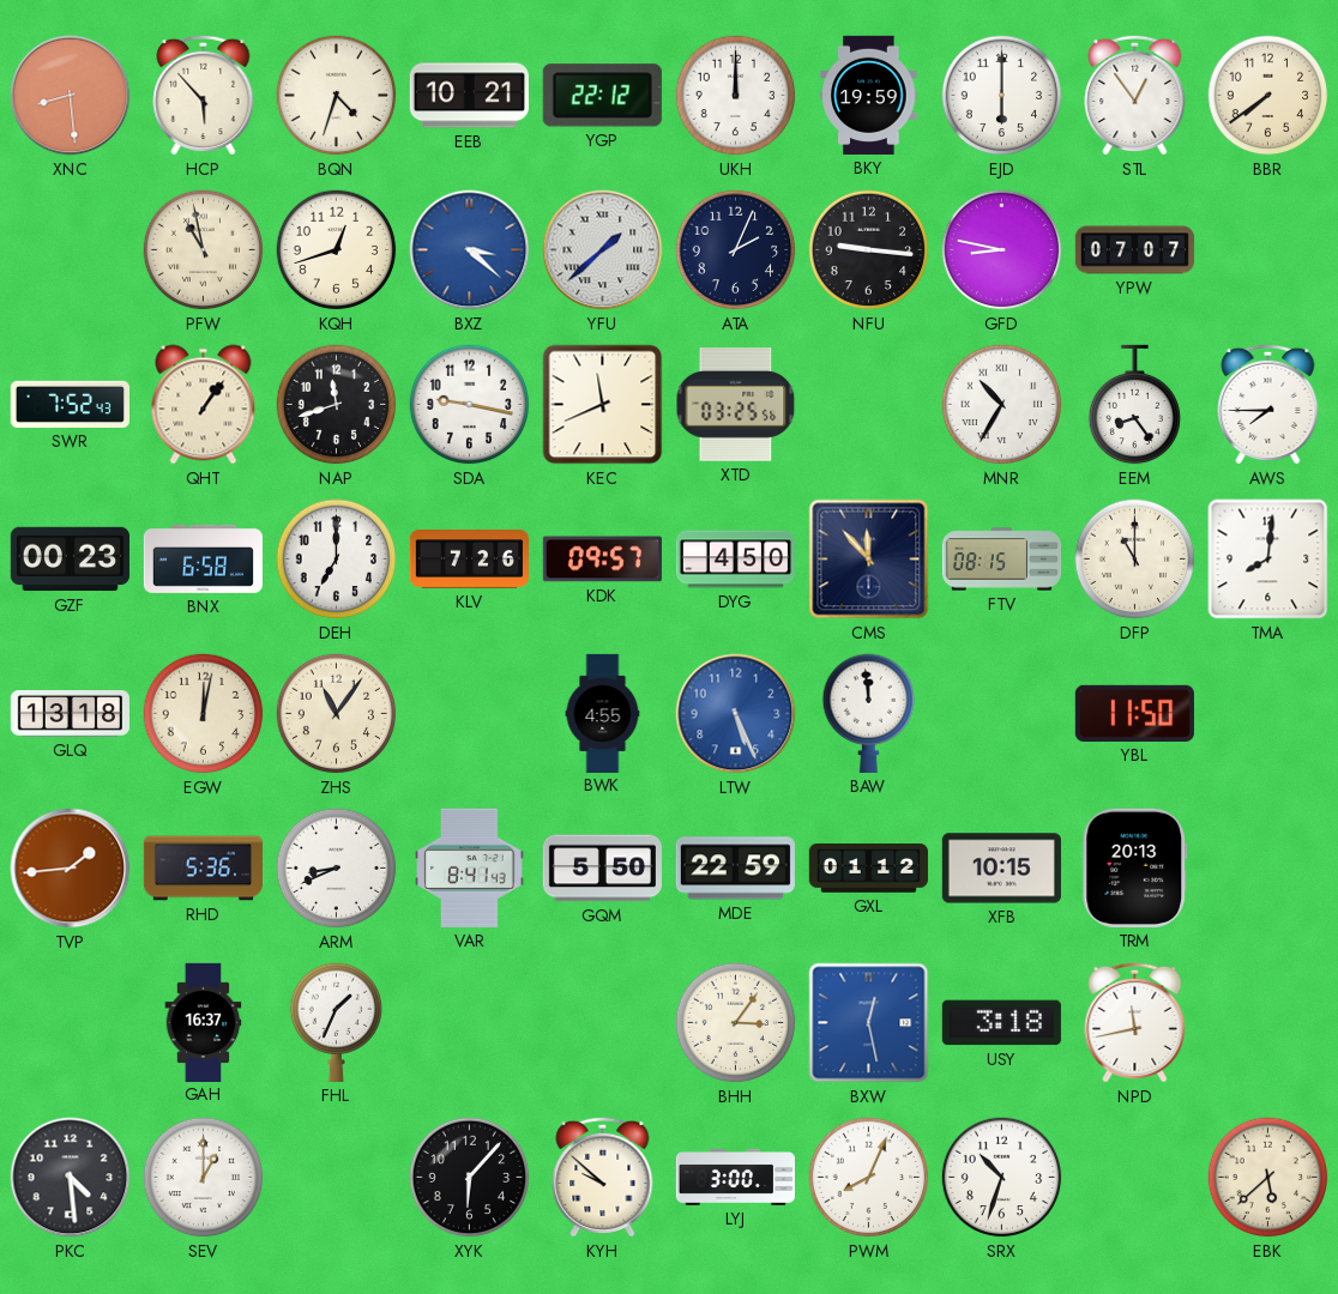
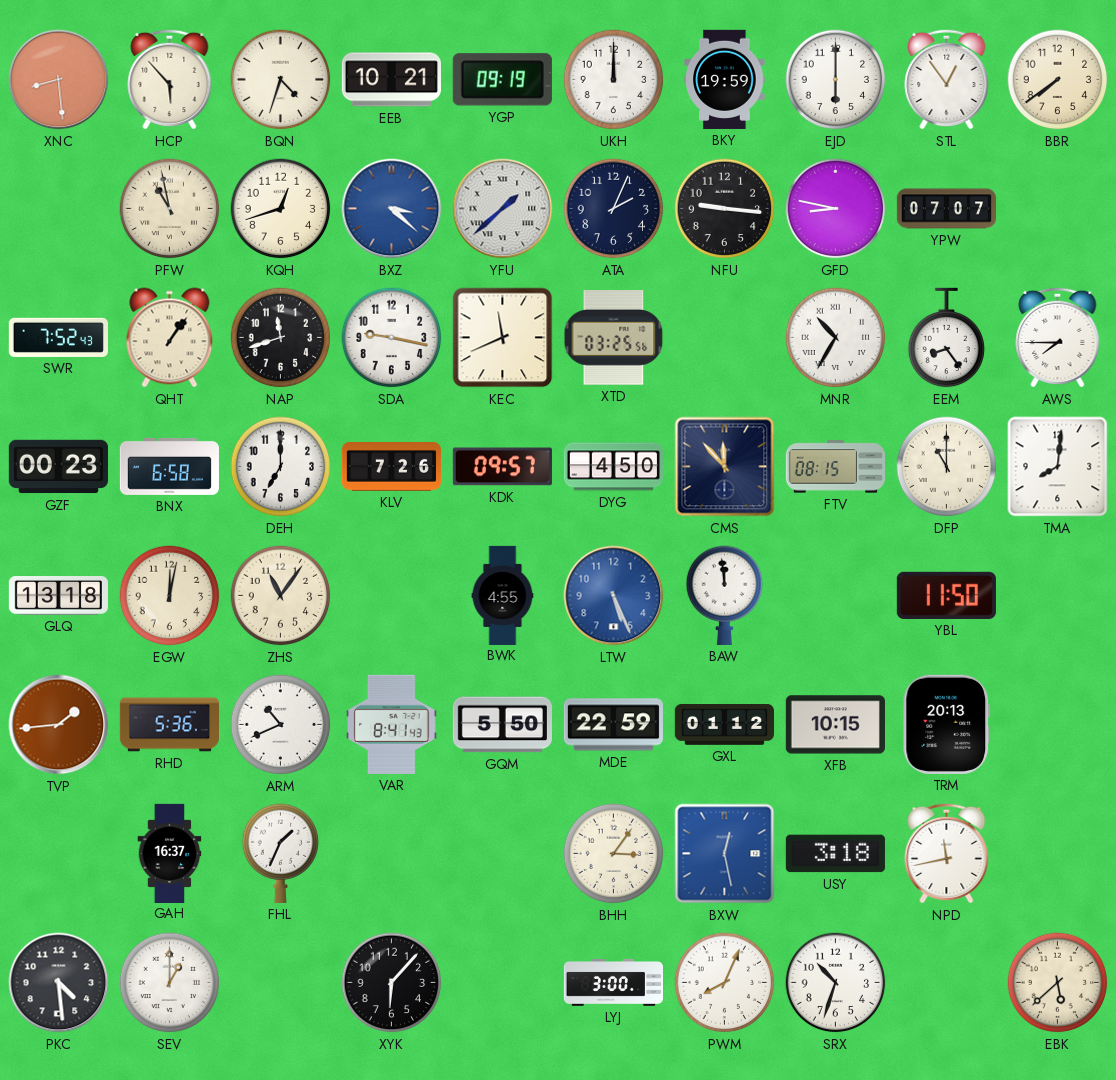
YGP: 22:12 -> 09:19
ARM: 8:41 -> 10:41
KYH: 9:52 -> none
